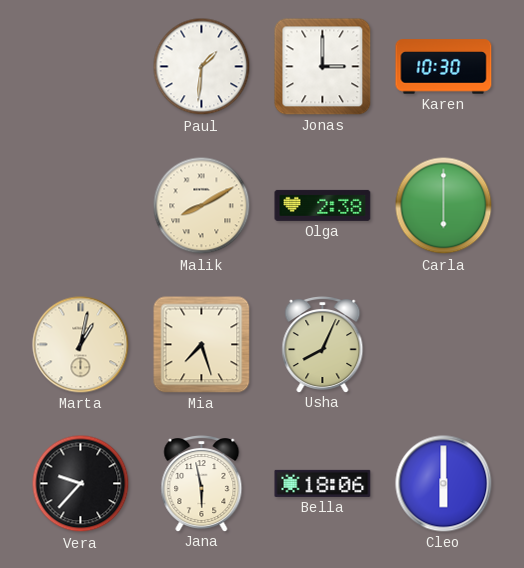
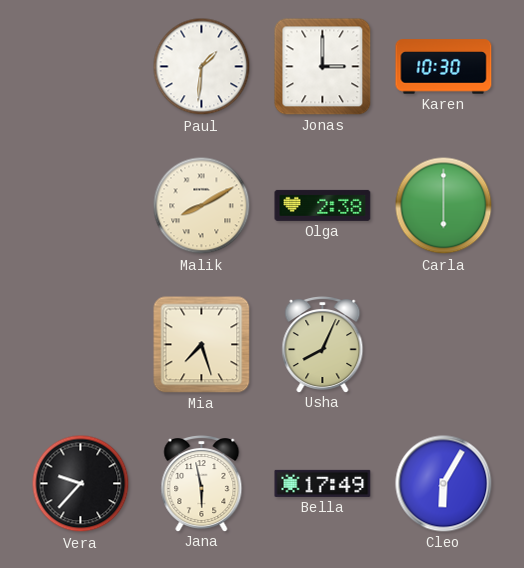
Marta: 1:02 -> none
Bella: 18:06 -> 17:49
Cleo: 6:00 -> 6:05
